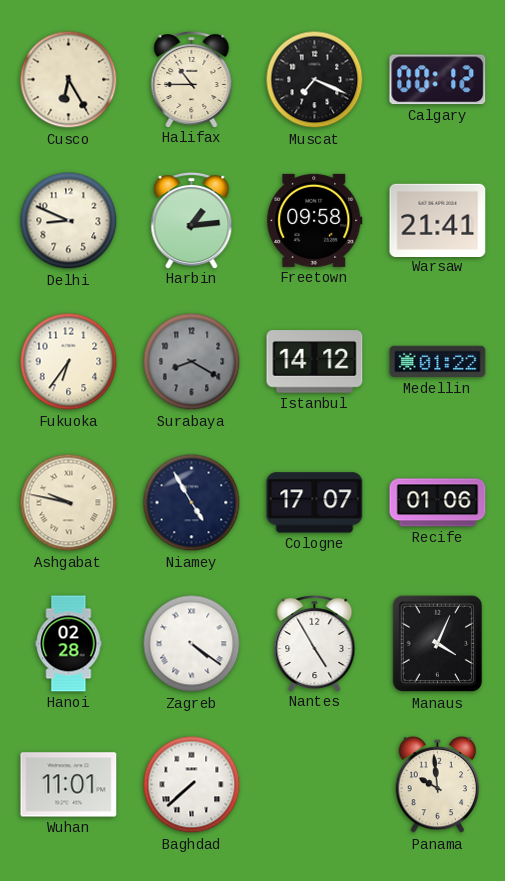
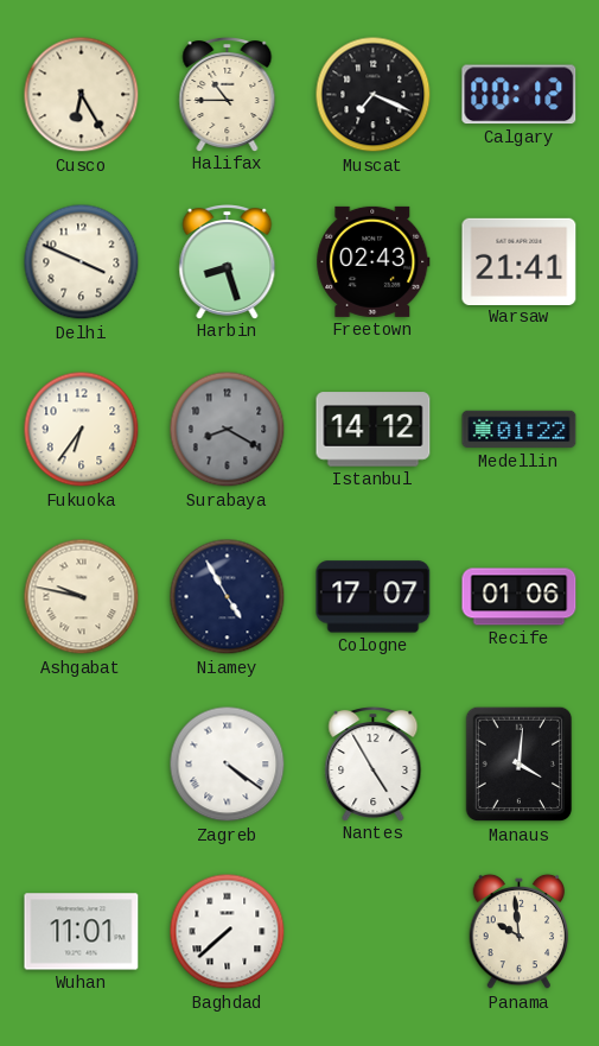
Delhi: 8:49 -> 3:49
Harbin: 1:14 -> 8:27
Freetown: 09:58 -> 02:43
Hanoi: 02:28 -> none
Manaus: 4:04 -> 4:01
